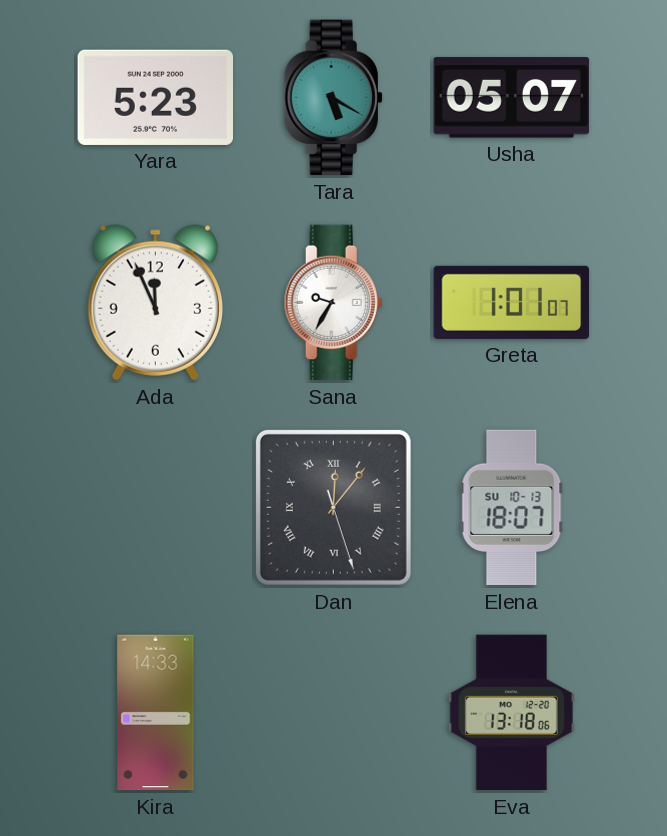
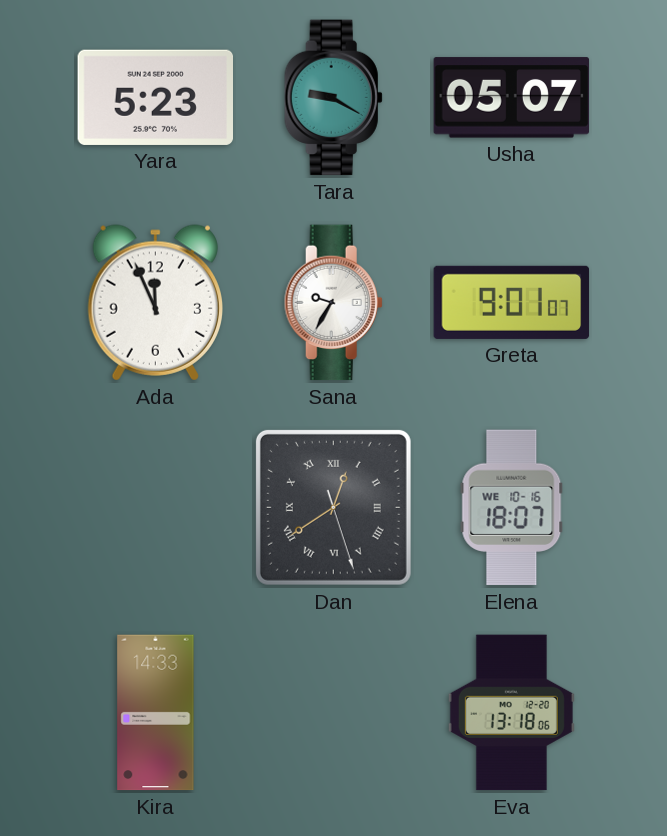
Tara: 5:20 -> 9:20
Greta: 1:01 -> 9:01
Dan: 12:06 -> 12:39
Elena date: SU 10-13 -> WE 10-16
